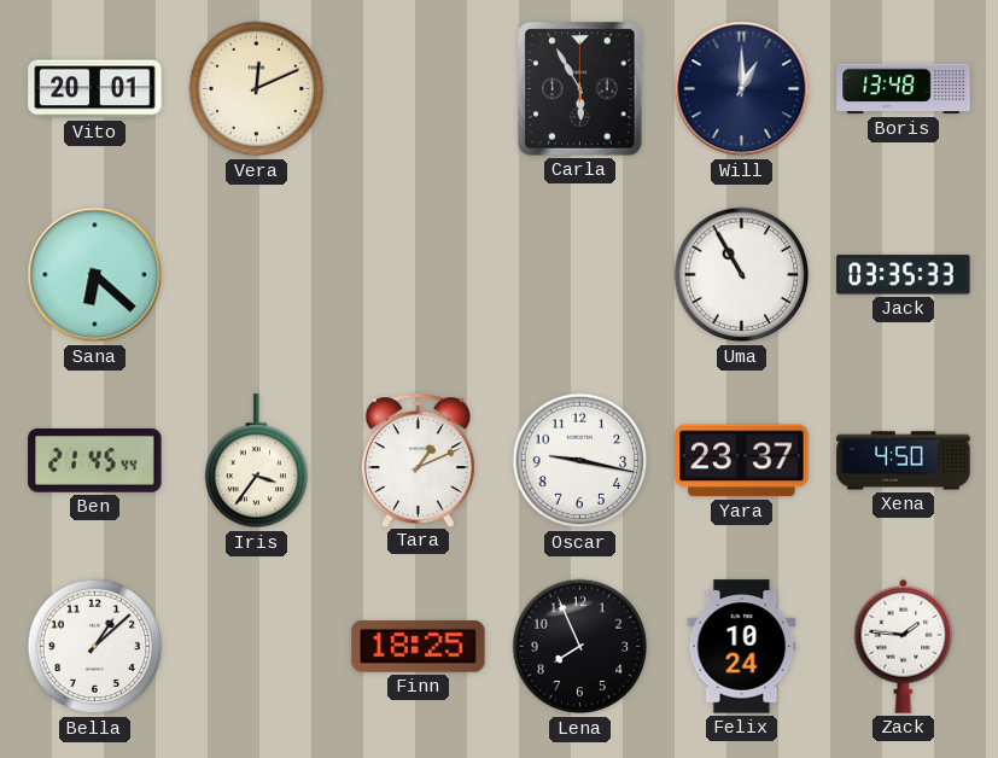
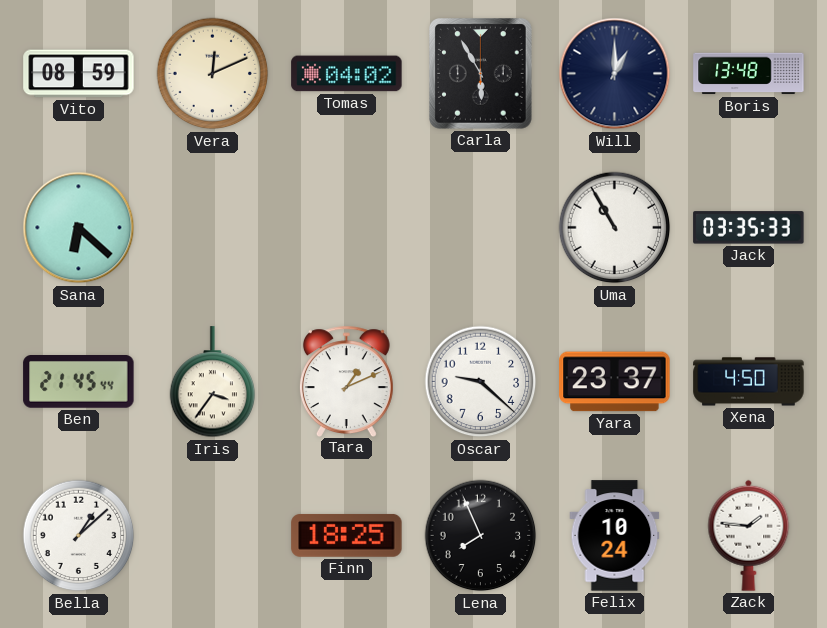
Vito: 20:01 -> 08:59
Tomas: none -> 04:02
Oscar: 9:17 -> 9:22
